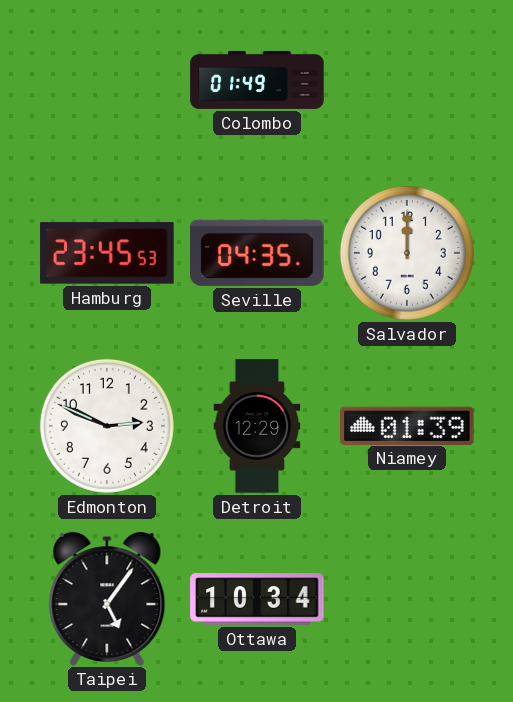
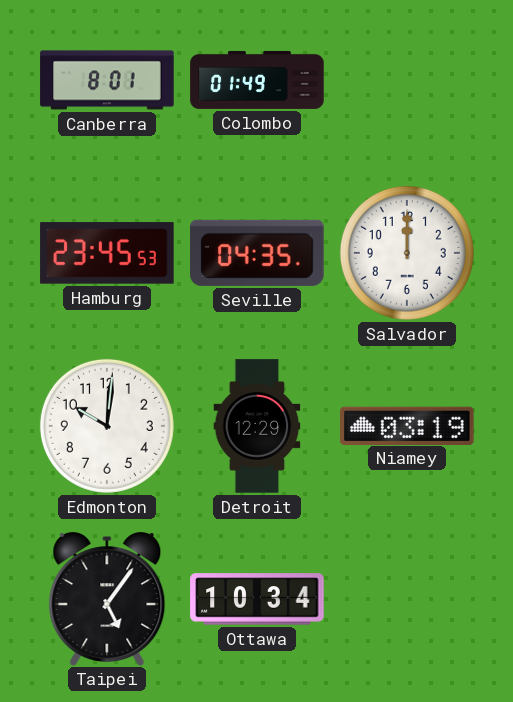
Canberra: none -> 8:01
Edmonton: 2:49 -> 10:01
Niamey: 01:39 -> 03:19
